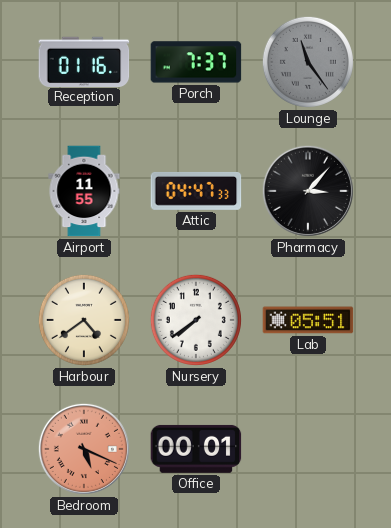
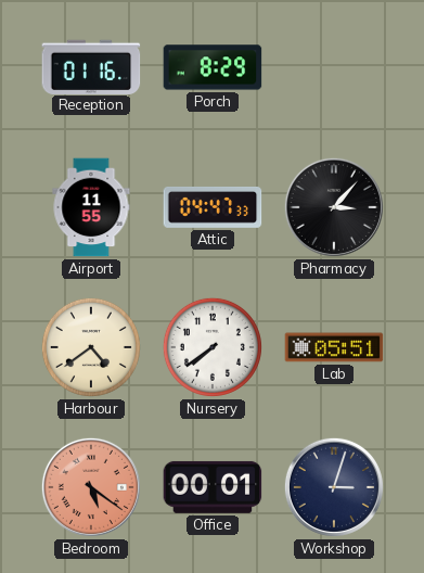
Porch: 7:37 -> 8:29
Lounge: 11:24 -> none
Bedroom: 5:19 -> 5:21
Workshop: none -> 3:03
